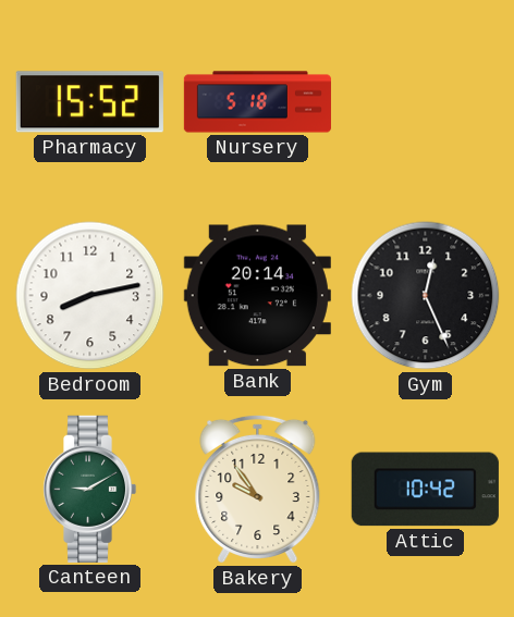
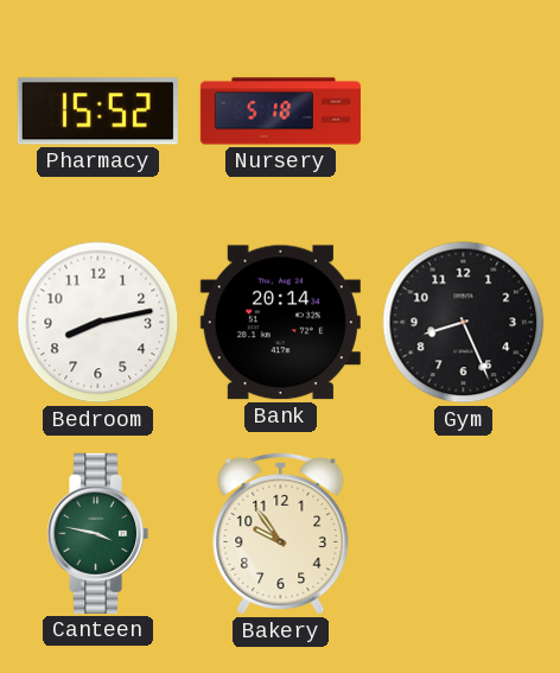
Gym: 12:26 -> 8:26
Canteen: 9:10 -> 3:47
Attic: 10:42 -> none
